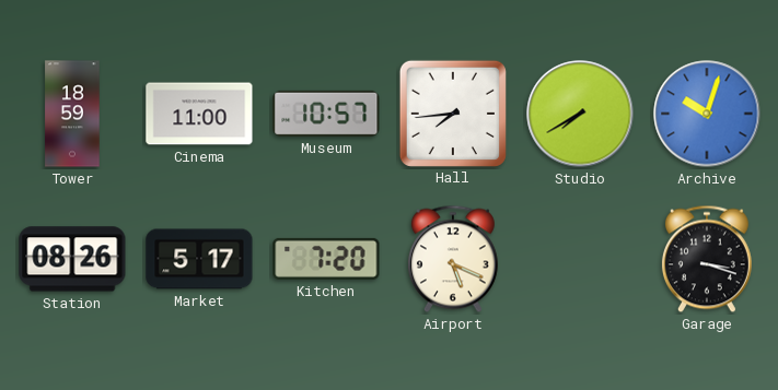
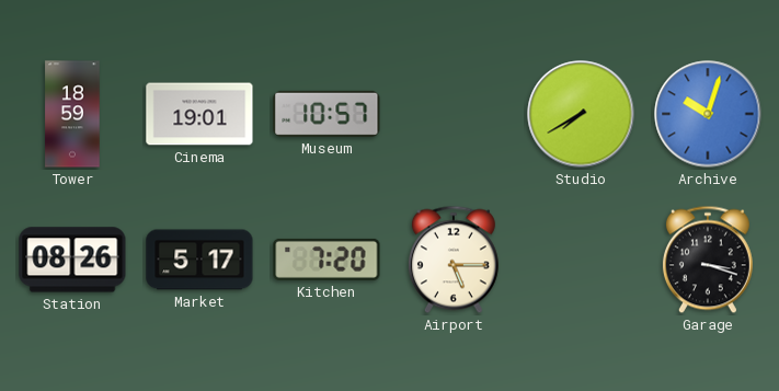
Cinema: 11:00 -> 19:01
Hall: 7:44 -> none
Airport: 5:19 -> 5:15
